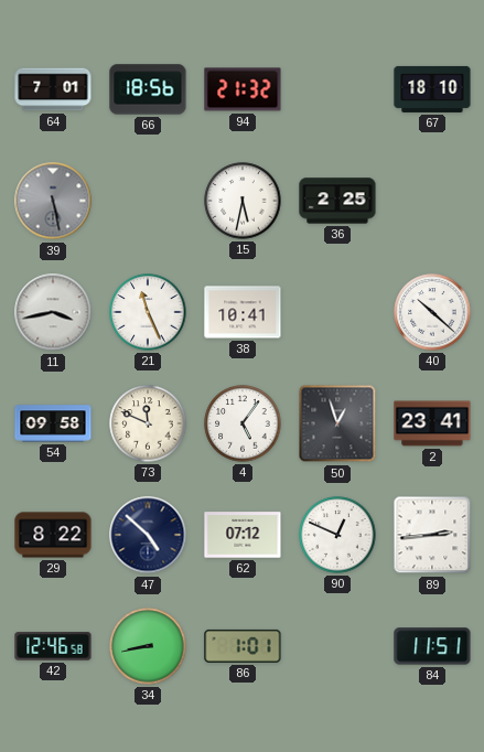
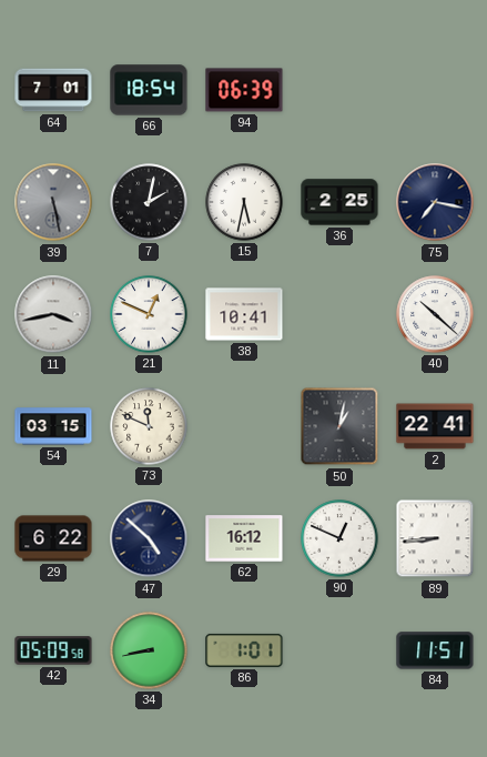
66: 18:56 -> 18:54
94: 21:32 -> 06:39
67: 18:10 -> none
7: none -> 2:02
75: none -> 7:17
21: 11:26 -> 12:49
54: 09:58 -> 03:15
4: 5:06 -> none
50: 12:57 -> 1:02
2: 23:41 -> 22:41
29: 8:22 -> 6:22
62: 07:12 -> 16:12
89: 2:44 -> 8:44
42: 12:46 -> 05:09
